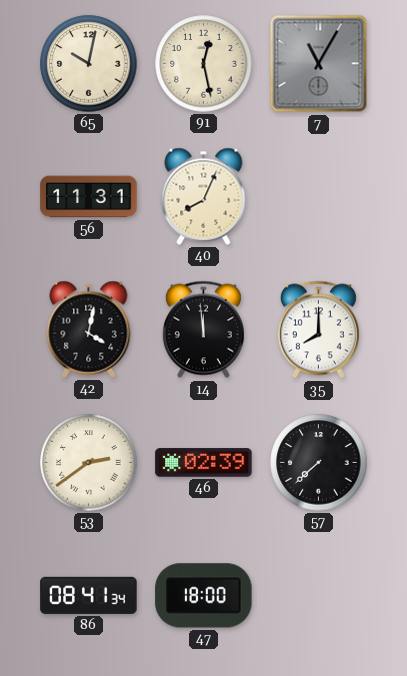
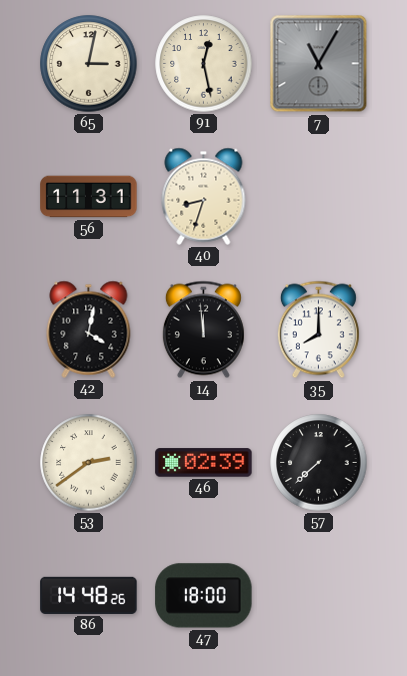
65: 10:02 -> 3:02
40: 8:04 -> 8:33
86: 08:41 -> 14:48
